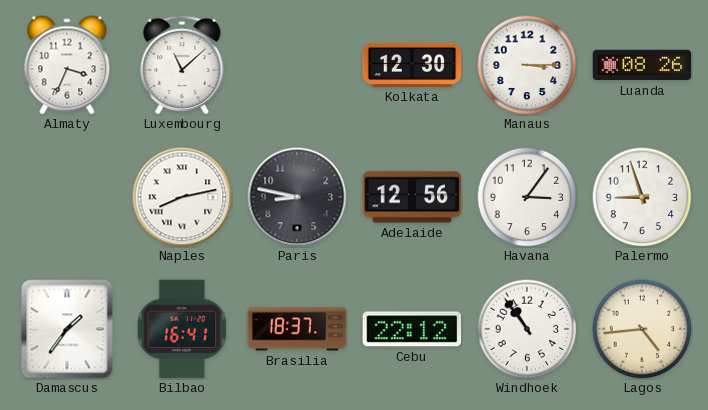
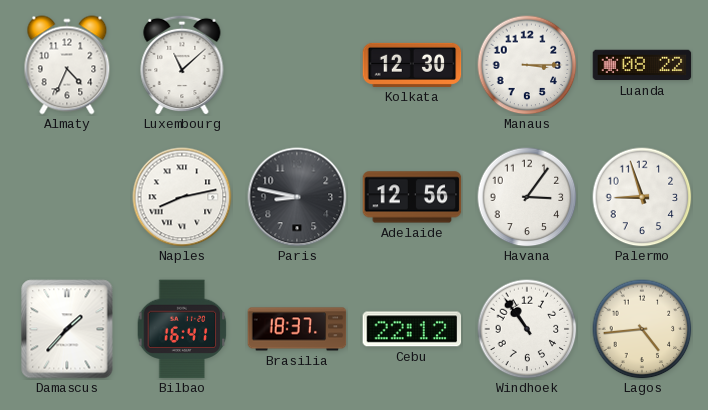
Almaty: 3:34 -> 4:34
Luanda: 08:26 -> 08:22
Damascus: 1:36 -> 1:37
